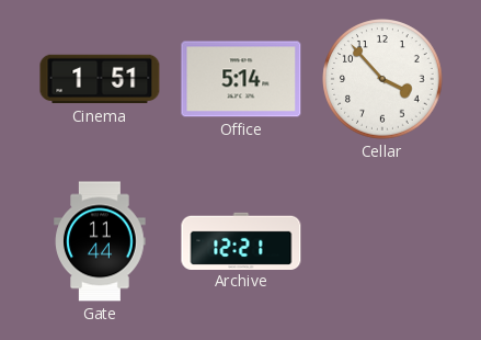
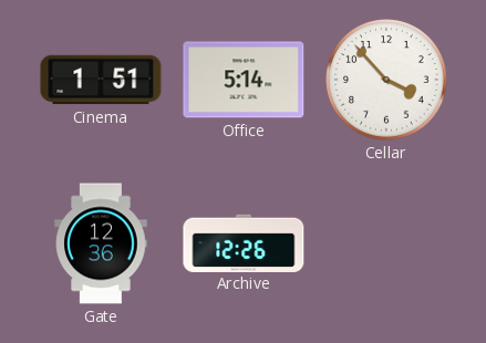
Gate: 11:44 -> 12:36
Archive: 12:21 -> 12:26
